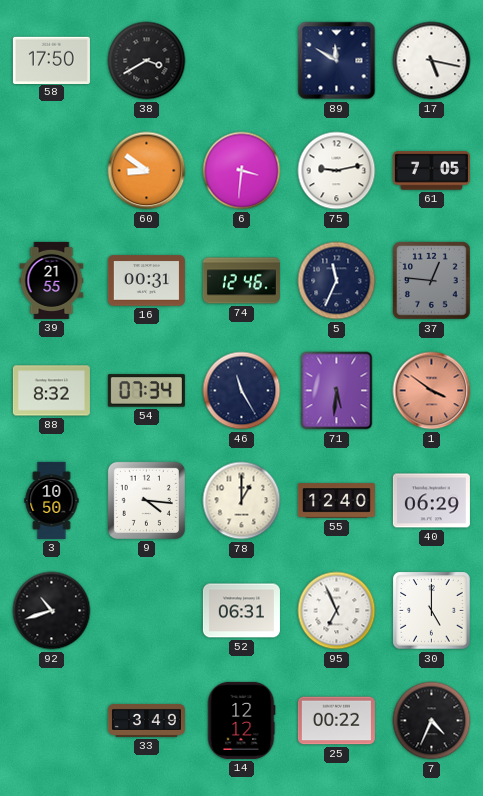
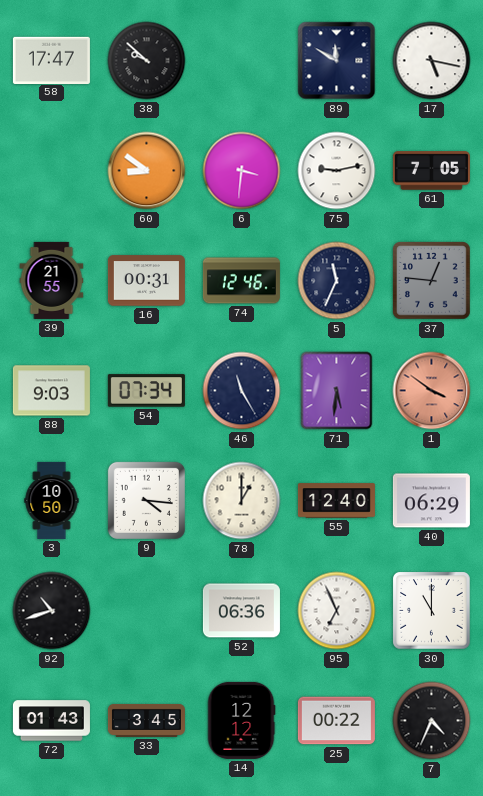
58: 17:50 -> 17:47
38: 3:40 -> 9:52
88: 8:32 -> 9:03
52: 06:31 -> 06:36
30: 5:00 -> 11:00
72: none -> 01:43
33: 3:49 -> 3:45
